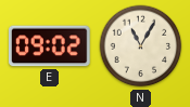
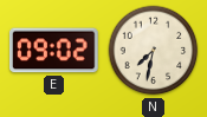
N: 11:05 -> 7:32
